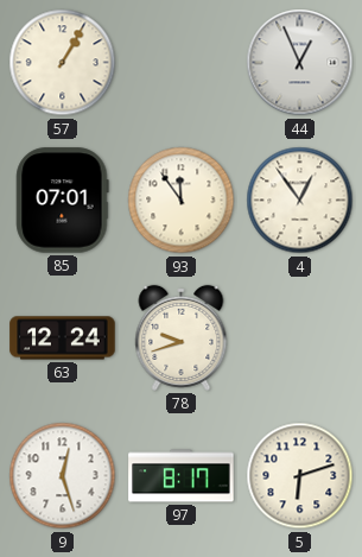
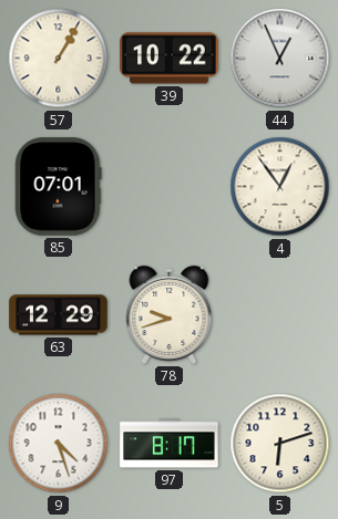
39: none -> 10:22
93: 11:54 -> none
63: 12:24 -> 12:29
9: 12:27 -> 4:27
